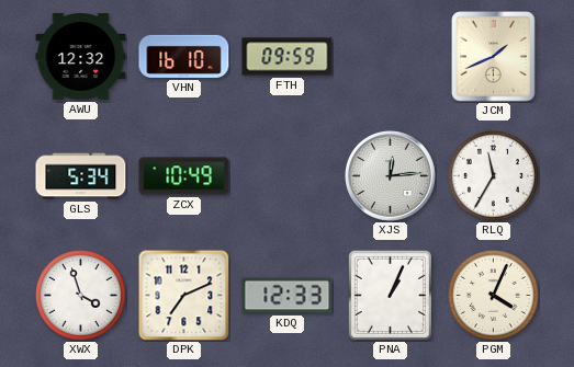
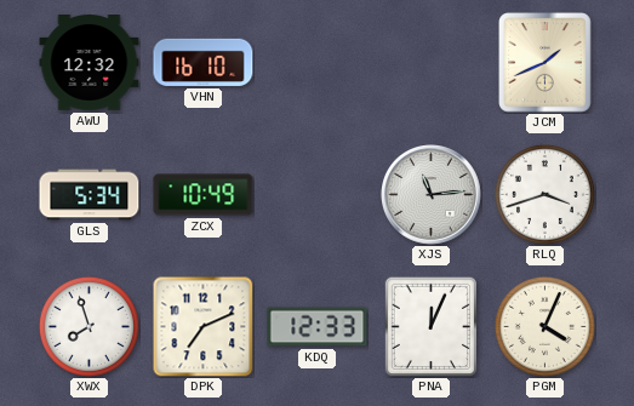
FTH: 09:59 -> none
XJS: 12:14 -> 11:14
RLQ: 11:35 -> 3:42
XWX: 3:57 -> 7:57
PNA: 1:04 -> 12:04
